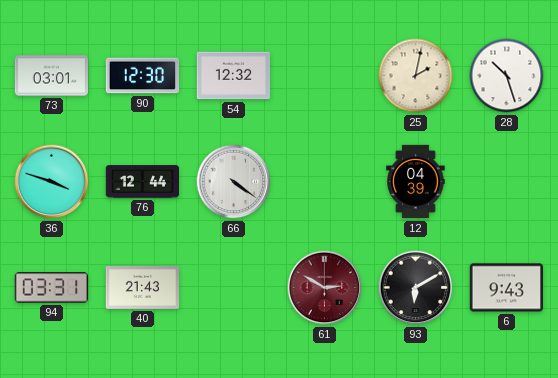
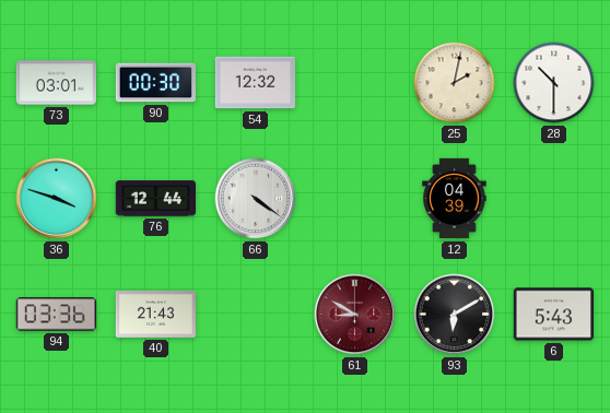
90: 12:30 -> 00:30
28: 10:27 -> 10:30
94: 03:31 -> 03:36
61: 2:50 -> 8:50
6: 9:43 -> 5:43
